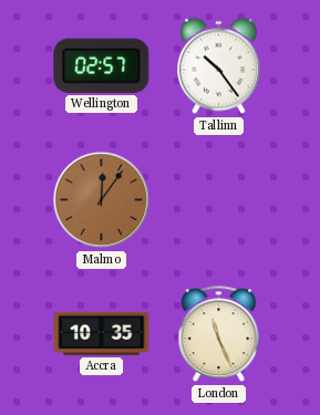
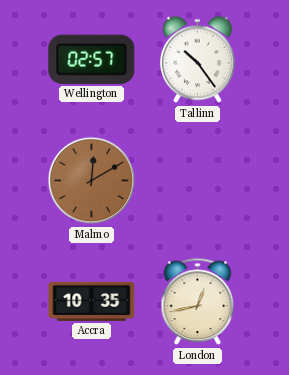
Malmo: 12:06 -> 12:10
London: 11:26 -> 12:43
